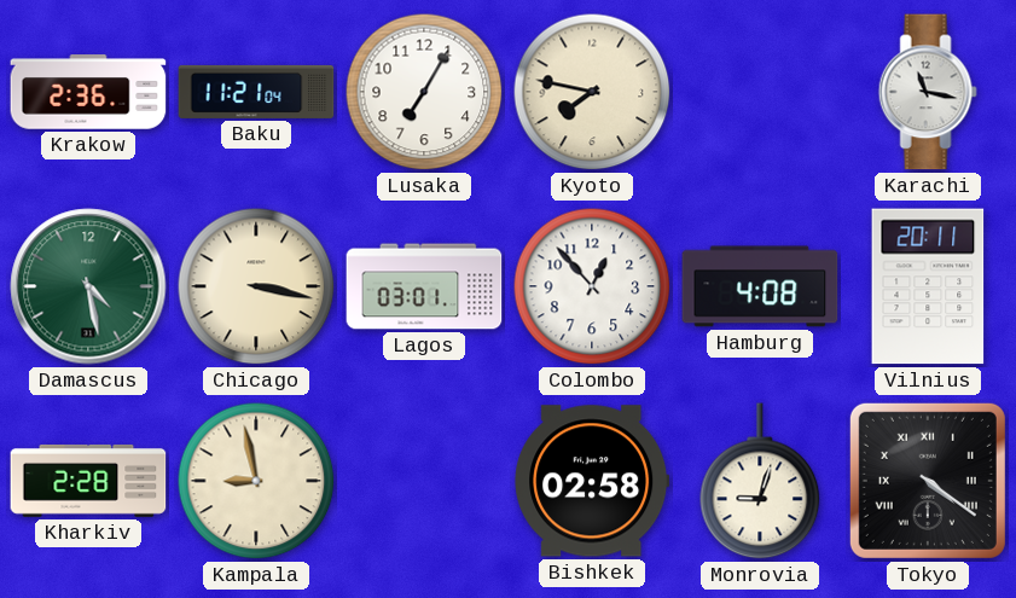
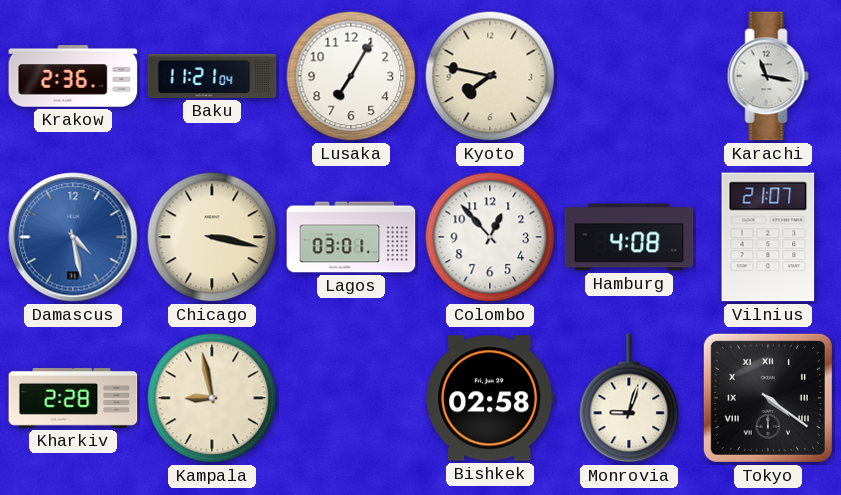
Damascus dial: green -> blue
Vilnius: 20:11 -> 21:07
